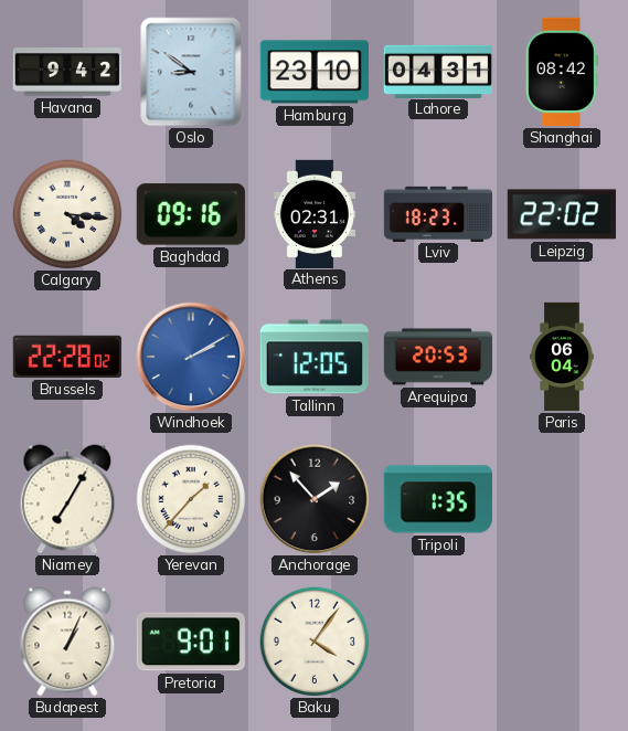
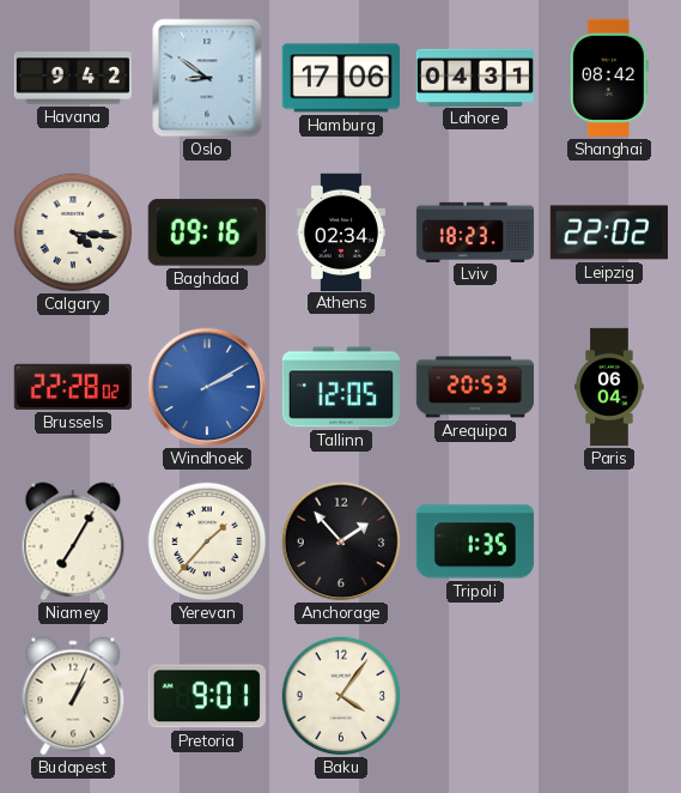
Hamburg: 23:10 -> 17:06
Athens: 02:31 -> 02:34
